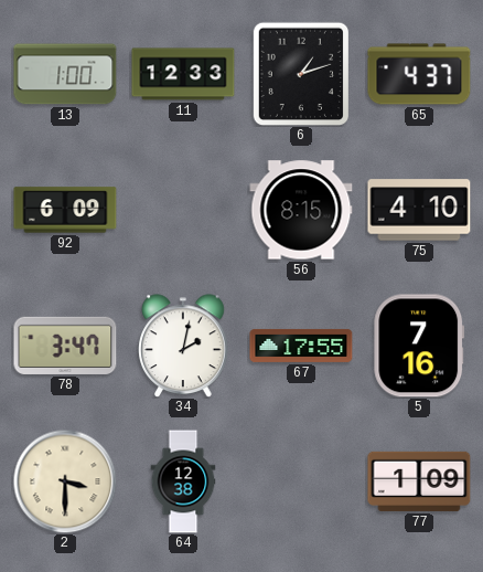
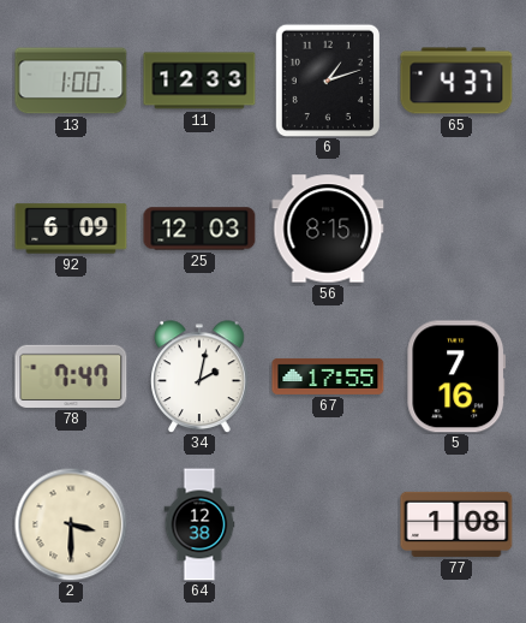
25: none -> 12:03
75: 4:10 -> none
78: 3:47 -> 7:47
77: 1:09 -> 1:08
